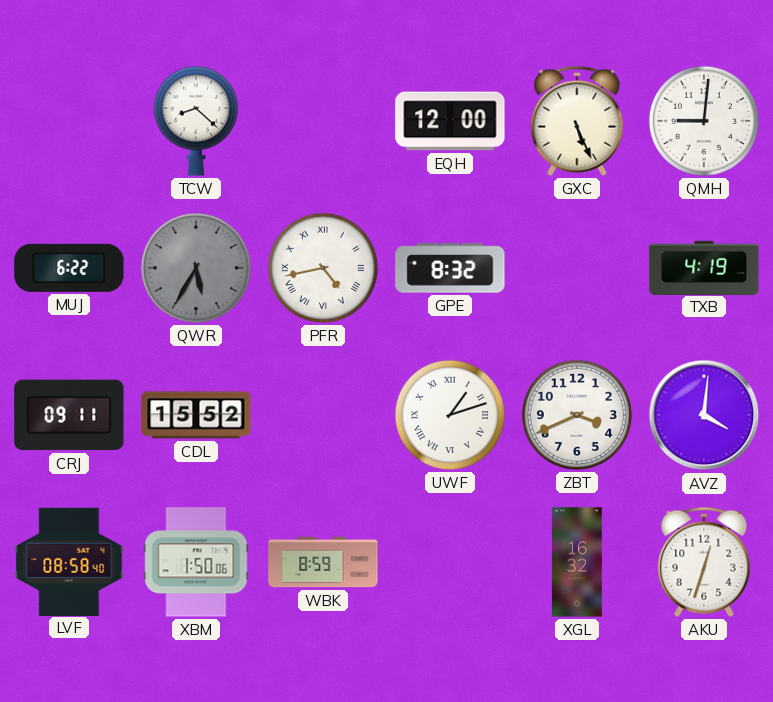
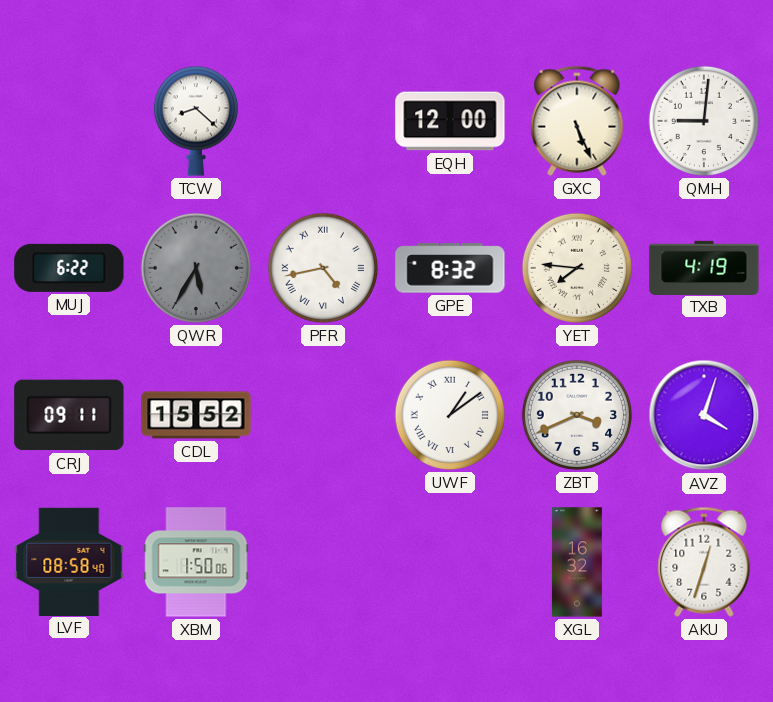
YET: none -> 7:46
UWF: 1:12 -> 1:09
AVZ: 4:01 -> 4:03
WBK: 8:59 -> none
